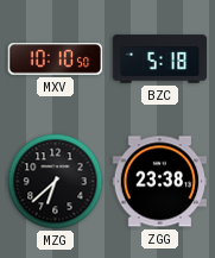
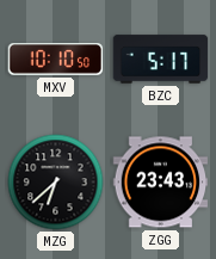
BZC: 5:18 -> 5:17
ZGG: 23:38 -> 23:43
